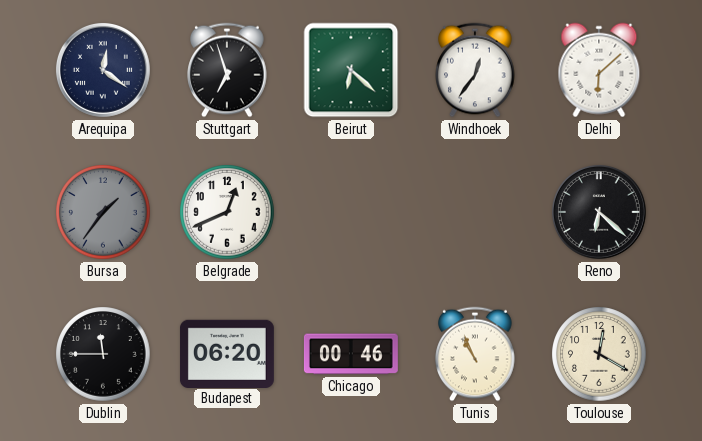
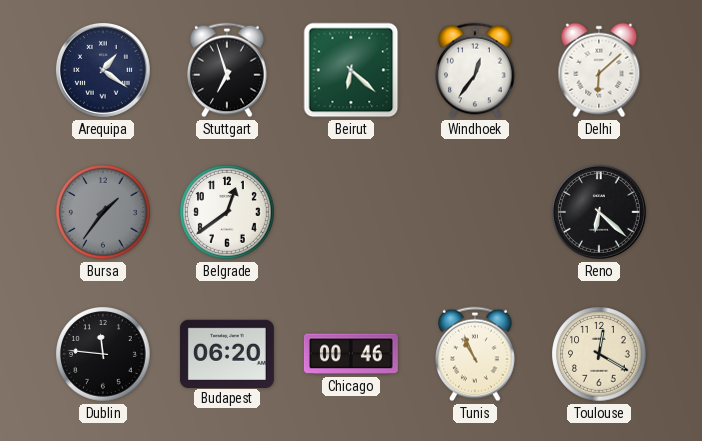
Arequipa: 12:21 -> 1:21
Belgrade: 12:41 -> 12:39
Dublin: 11:45 -> 11:46
